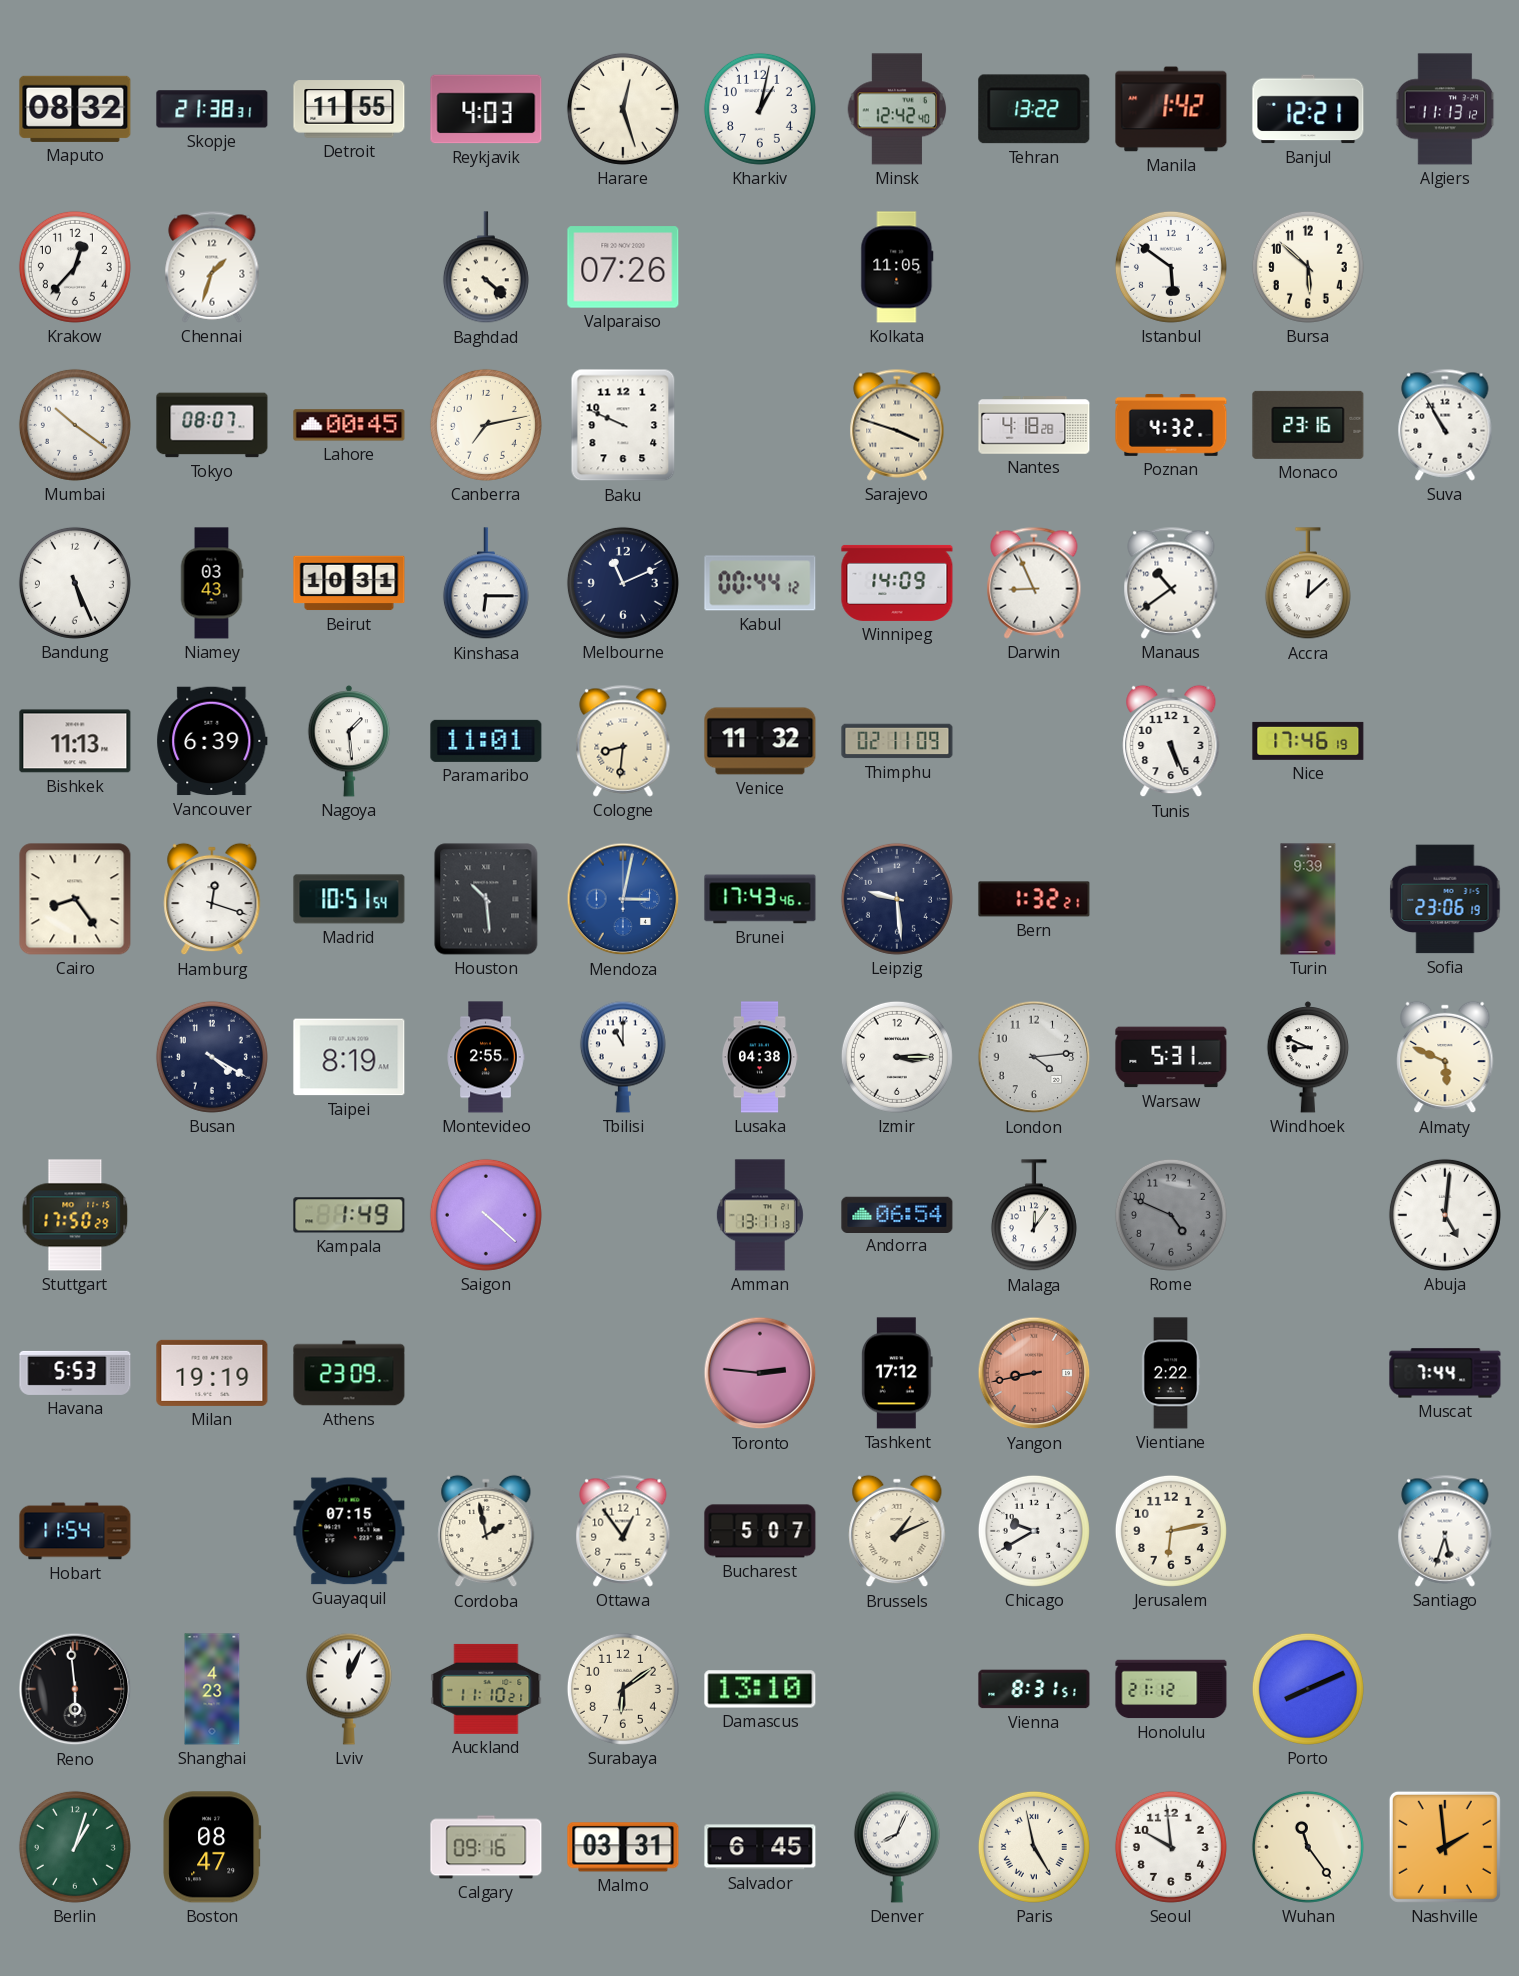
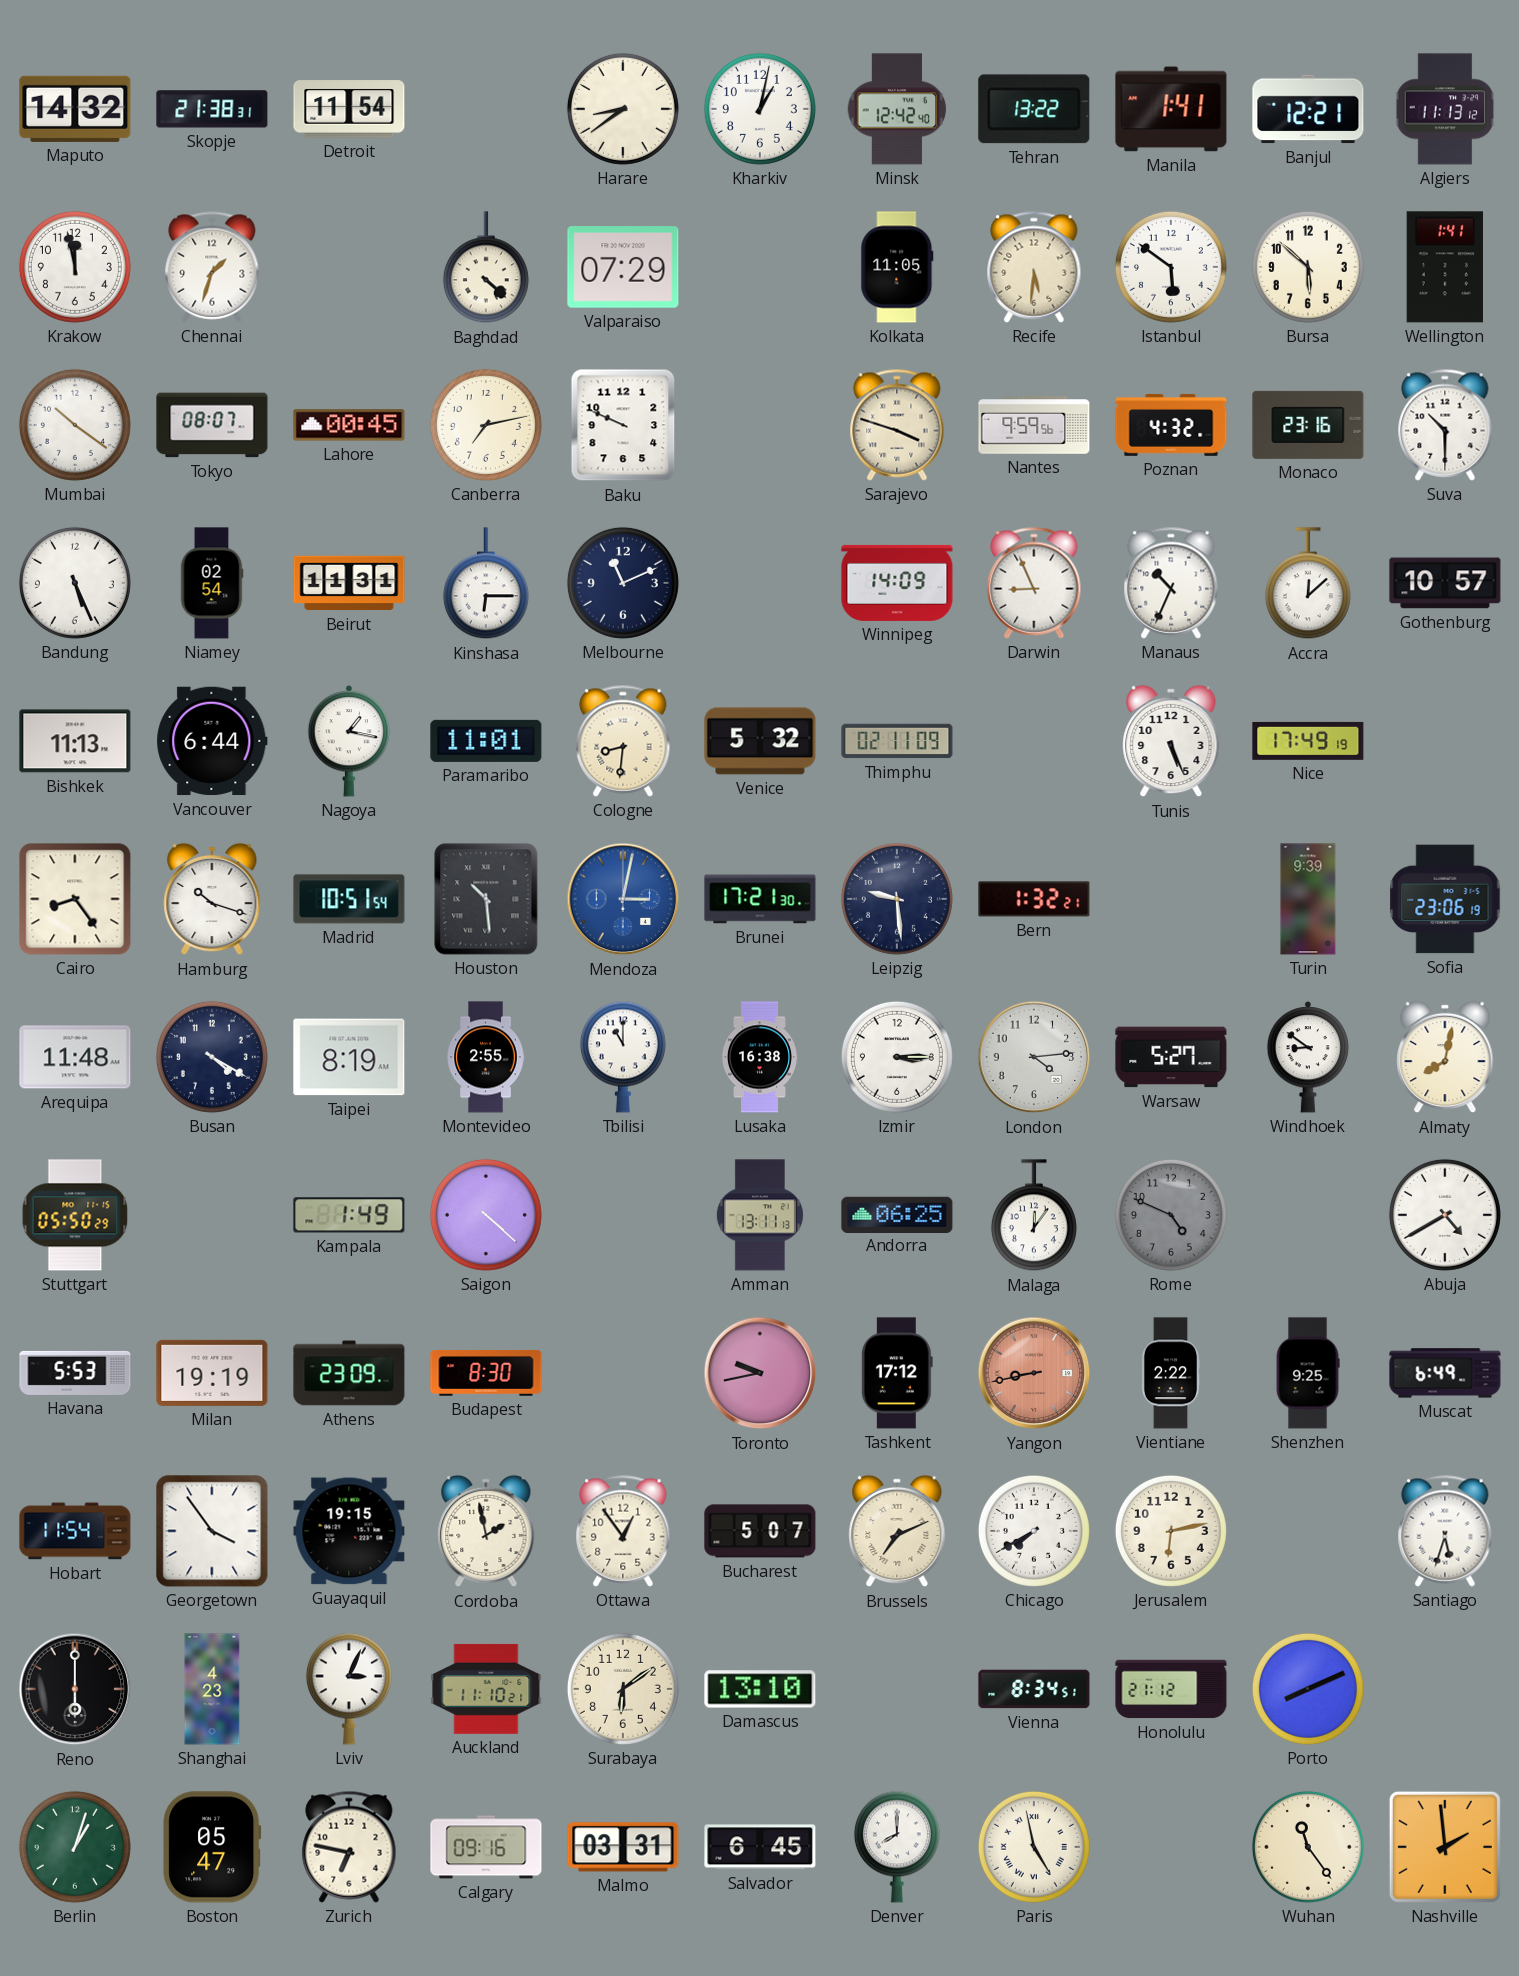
Maputo: 08:32 -> 14:32
Detroit: 11:55 -> 11:54
Reykjavik: 4:03 -> none
Harare: 12:27 -> 8:39
Manila: 1:42 -> 1:41
Krakow: 12:37 -> 11:58
Valparaiso: 07:26 -> 07:29
Recife: none -> 5:31
Wellington: none -> 1:41
Nantes: 4:18 -> 9:59
Suva: 10:55 -> 10:30
Niamey: 03:43 -> 02:54
Beirut: 10:31 -> 11:31
Kabul: 00:44 -> none
Manaus: 10:39 -> 10:34
Gothenburg: none -> 10:57
Vancouver: 6:39 -> 6:44
Nagoya: 1:29 -> 1:17
Venice: 11:32 -> 5:32
Nice: 17:46 -> 17:49
Hamburg: 12:18 -> 10:18
Brunei: 17:43 -> 17:21
Arequipa: none -> 11:48
Lusaka: 04:38 -> 16:38
Warsaw: 5:31 -> 5:27
Windhoek: 8:49 -> 8:51
Almaty: 5:49 -> 8:02
Stuttgart: 17:50 -> 05:50
Andorra: 06:54 -> 06:25
Abuja: 5:01 -> 4:40
Budapest: none -> 8:30
Toronto: 2:46 -> 9:43
Shenzhen: none -> 9:25
Muscat: 7:44 -> 6:49
Georgetown: none -> 3:54
Guayaquil: 07:15 -> 19:15
Brussels: 1:11 -> 7:11
Chicago: 9:40 -> 7:40
Reno: 5:59 -> 6:00
Lviv: 12:04 -> 3:04
Vienna: 8:31 -> 8:34
Boston: 08:47 -> 05:47
Zurich: none -> 6:47
Denver: 8:04 -> 8:00
Seoul: 9:59 -> none
